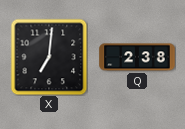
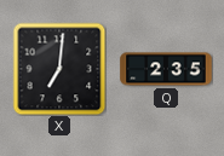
Q: 2:38 -> 2:35
